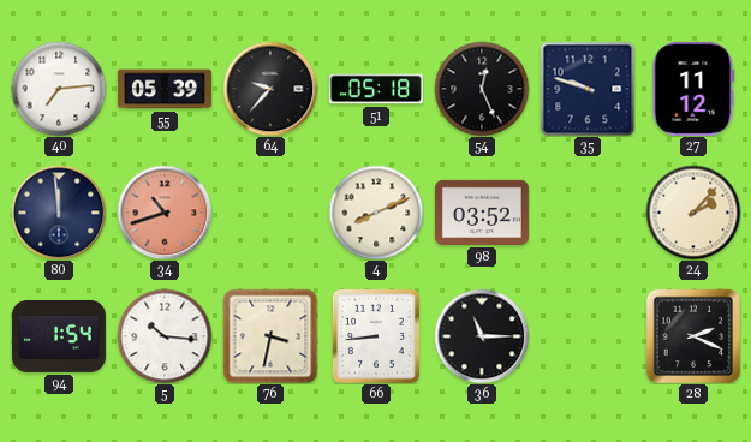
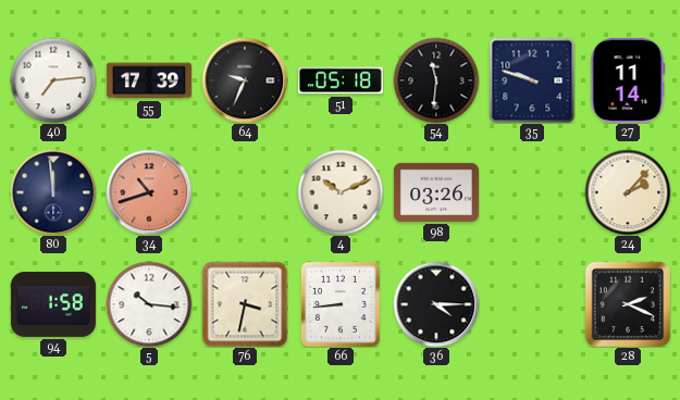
55: 05:39 -> 17:39
64: 9:37 -> 9:34
54: 12:26 -> 11:31
27: 11:12 -> 11:14
4: 8:11 -> 10:11
98: 03:52 -> 03:26
94: 1:54 -> 1:58
36: 11:15 -> 4:15
